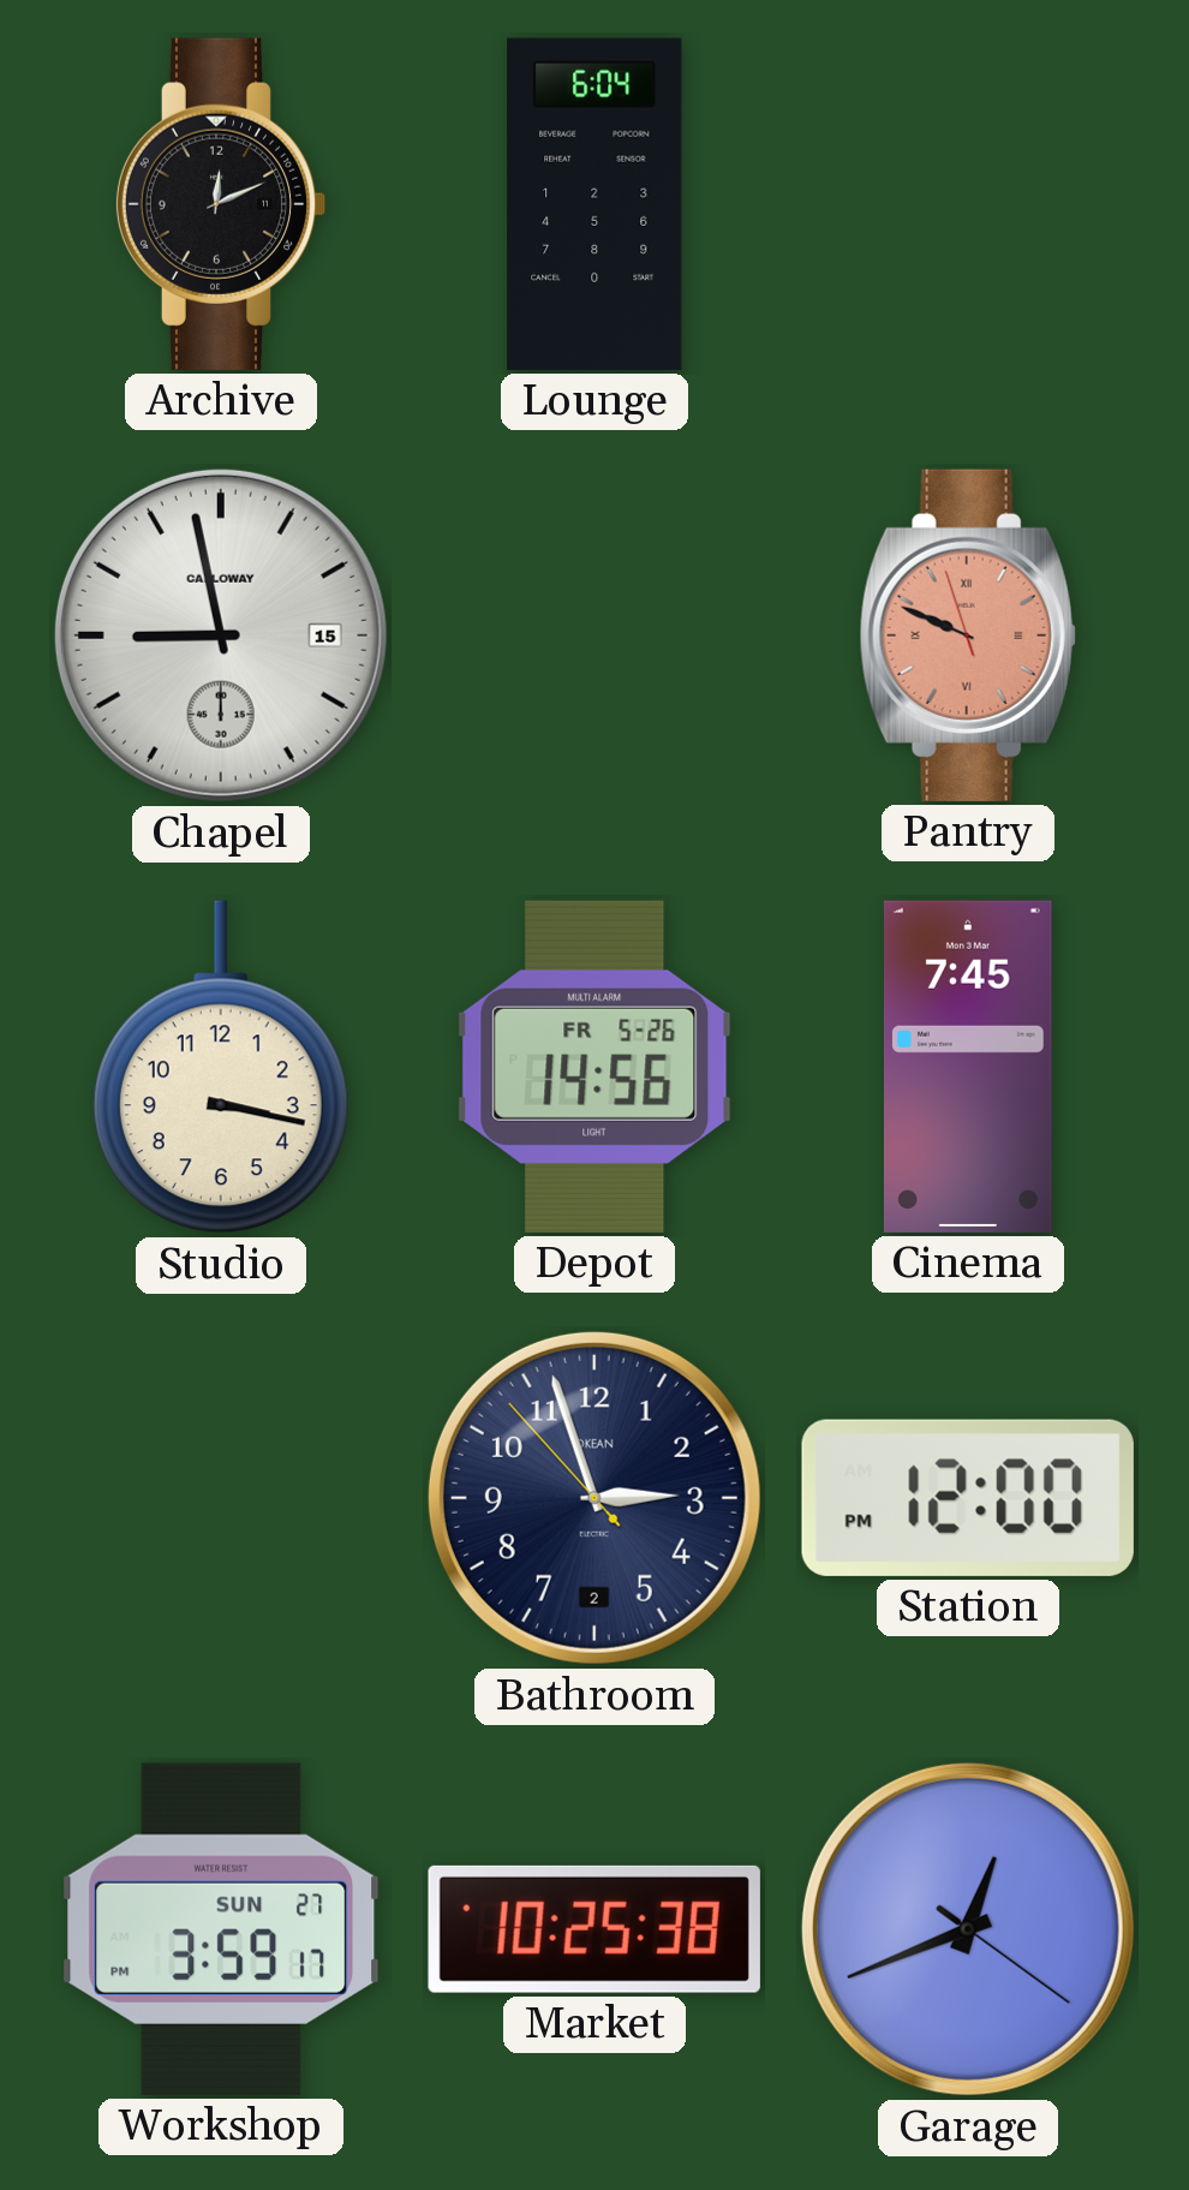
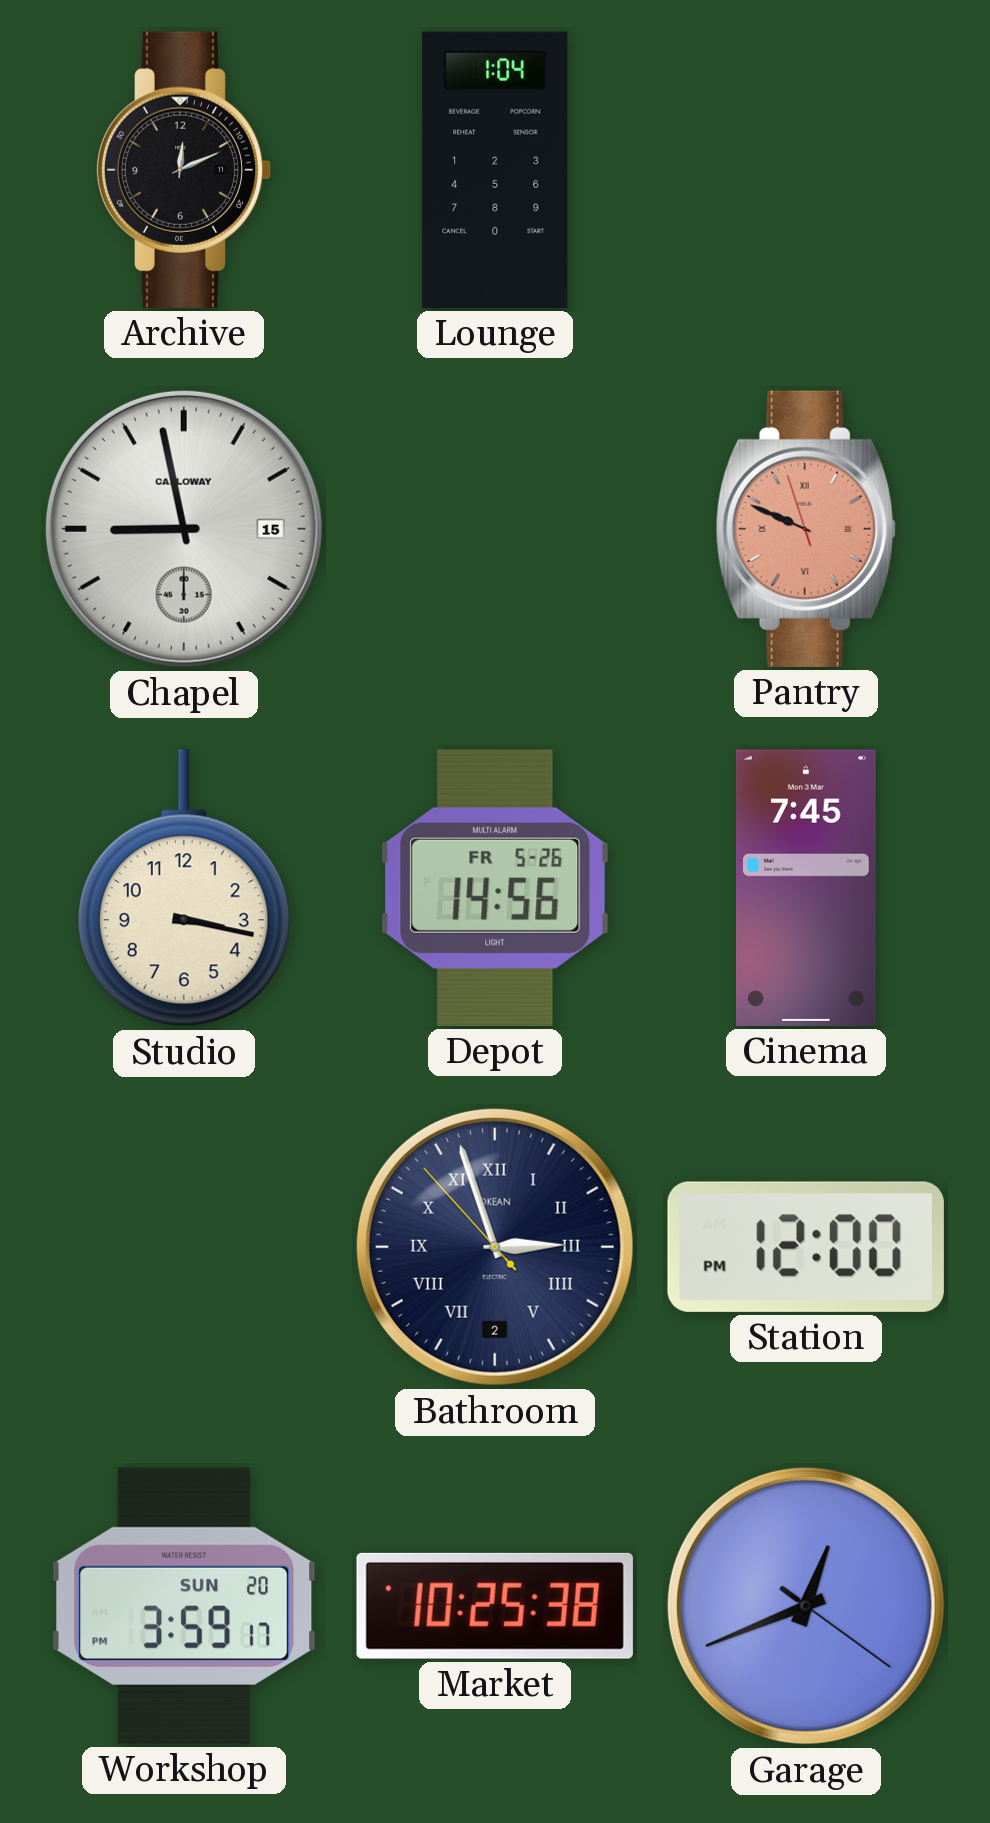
Lounge: 6:04 -> 1:04
Bathroom numerals: Arabic -> Roman
Workshop date: SUN 27 -> SUN 20
